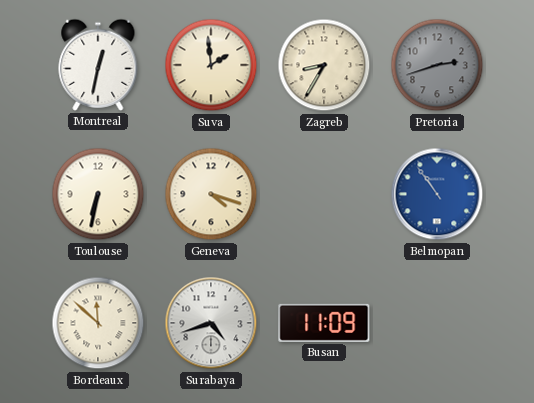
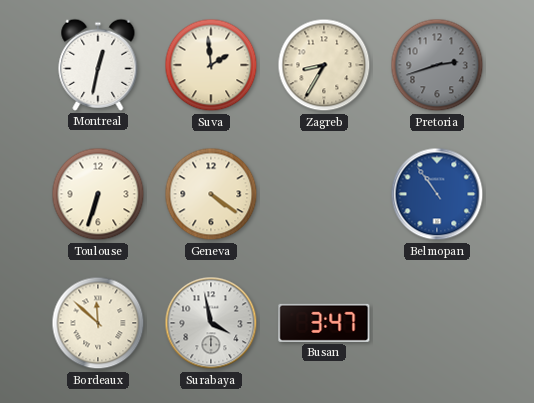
Toulouse: 6:32 -> 6:33
Geneva: 4:18 -> 4:21
Surabaya: 4:42 -> 3:58
Busan: 11:09 -> 3:47
